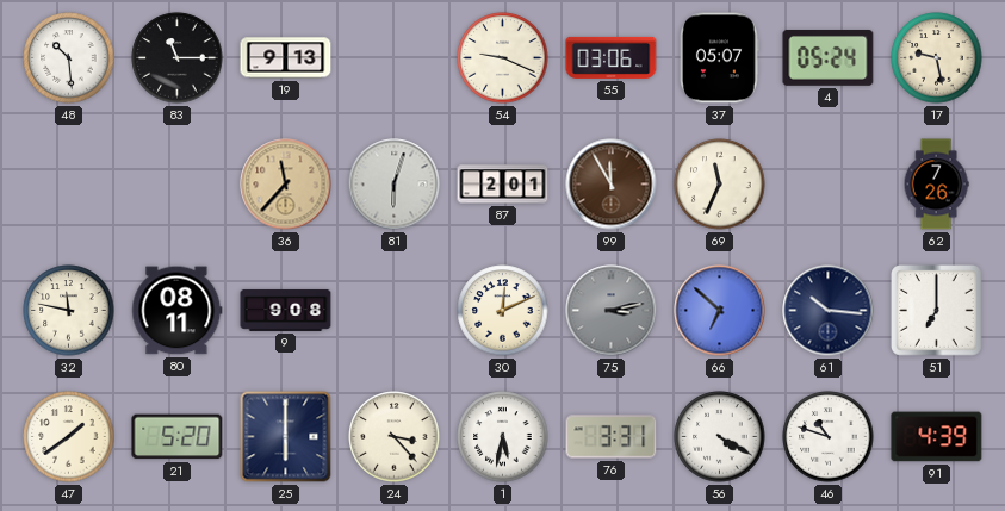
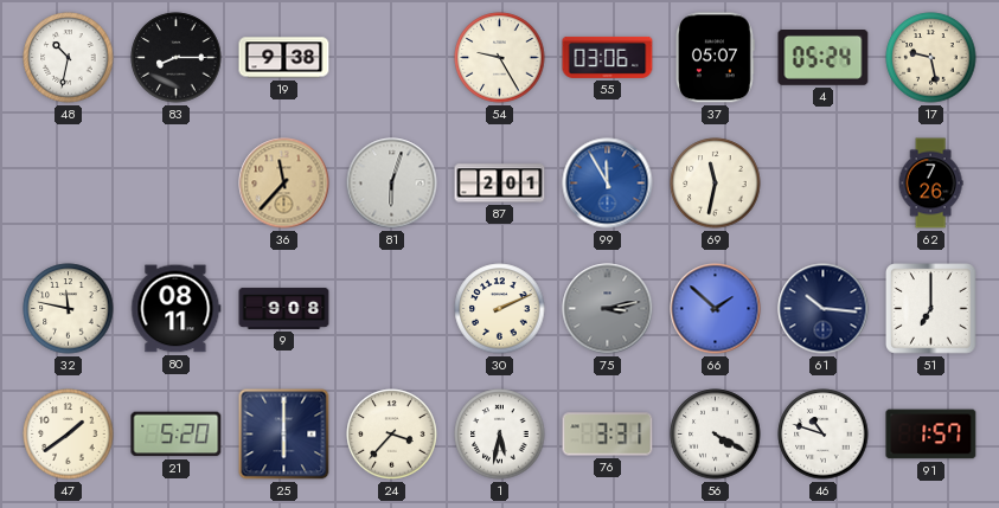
48: 10:29 -> 10:32
83: 11:15 -> 8:15
19: 9:13 -> 9:38
54: 9:19 -> 9:25
99 dial: brown -> blue
69: 11:34 -> 11:32
30: 12:11 -> 2:11
66: 6:52 -> 1:52
24: 3:23 -> 3:37
91: 4:39 -> 1:57
